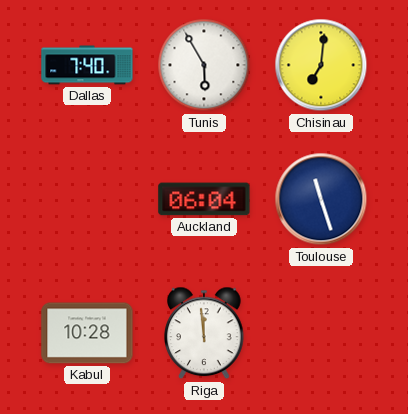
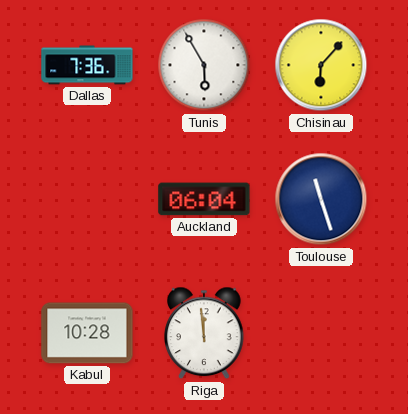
Dallas: 7:40 -> 7:36
Chisinau: 7:01 -> 6:07
